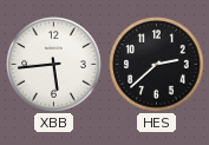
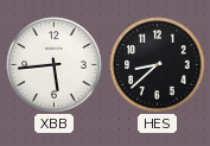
HES: 2:38 -> 8:38
